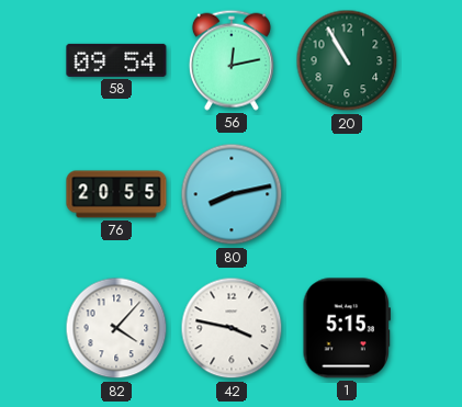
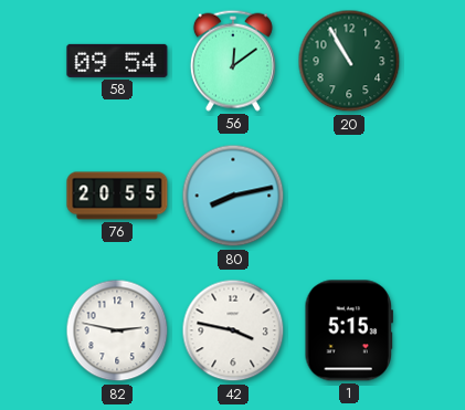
56: 12:13 -> 12:09
82: 4:07 -> 2:47
